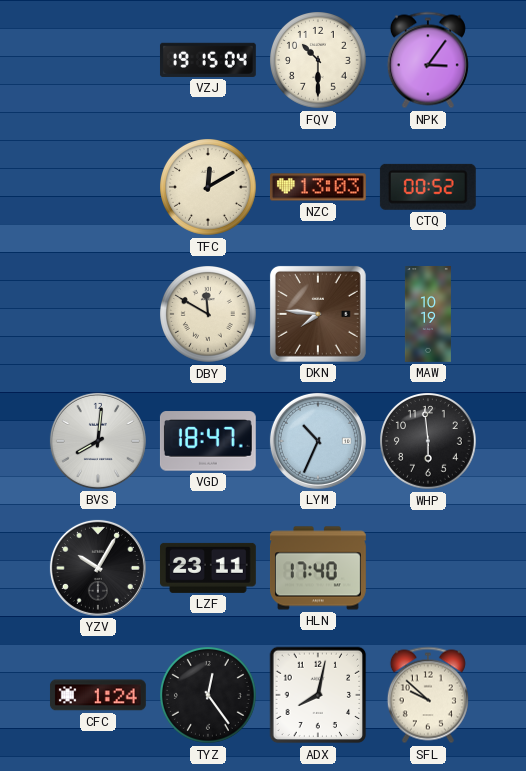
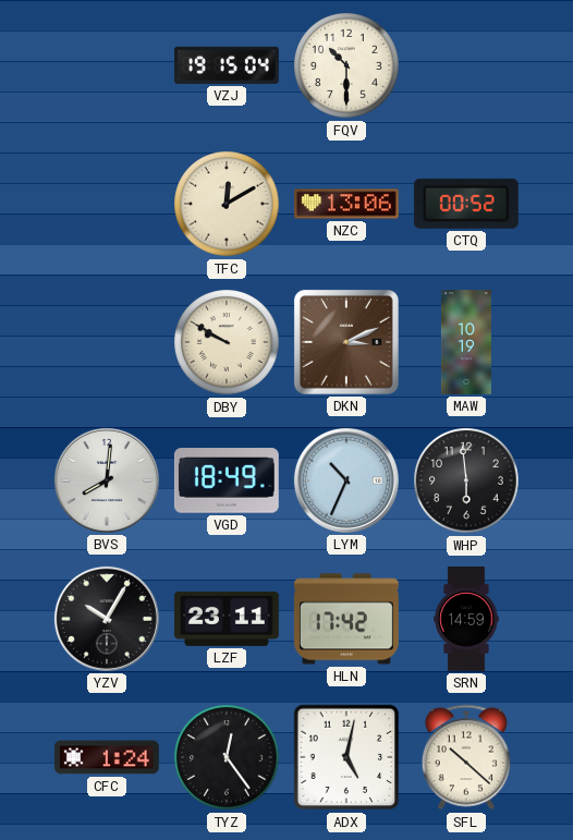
NPK: 3:06 -> none
NZC: 13:03 -> 13:06
DBY: 11:50 -> 9:50
DKN: 7:46 -> 3:11
VGD: 18:47 -> 18:49
HLN: 17:40 -> 17:42
SRN: none -> 14:59
ADX: 8:02 -> 5:02
SFL: 9:52 -> 10:22
